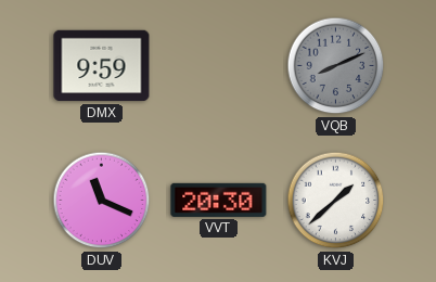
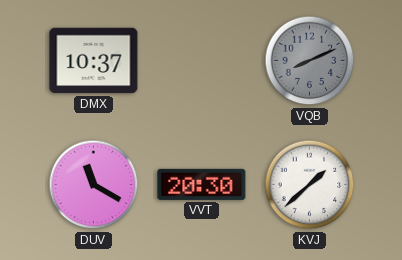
DMX: 9:59 -> 10:37
DUV: 11:19 -> 11:20
